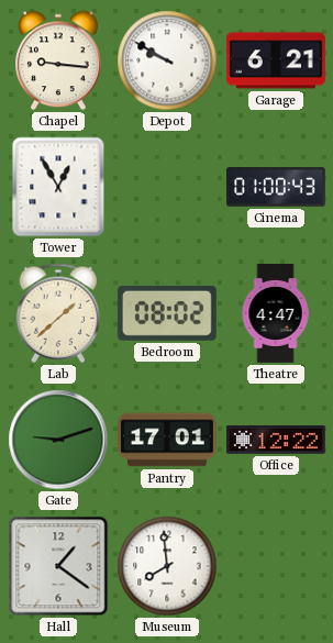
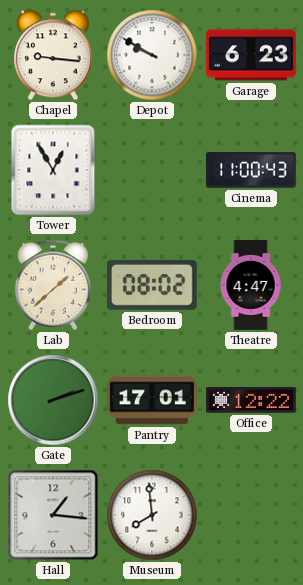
Garage: 6:21 -> 6:23
Cinema: 01:00 -> 11:00
Gate: 9:12 -> 2:12
Hall: 1:21 -> 1:16
